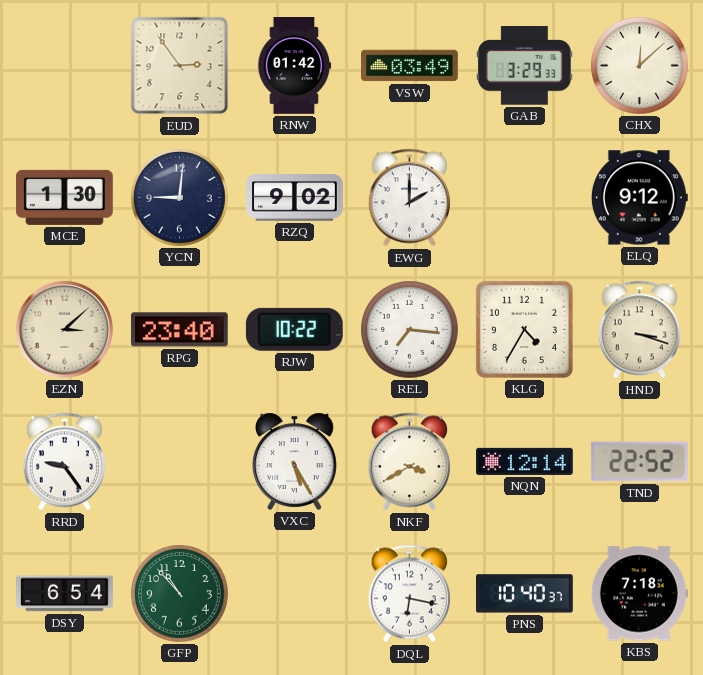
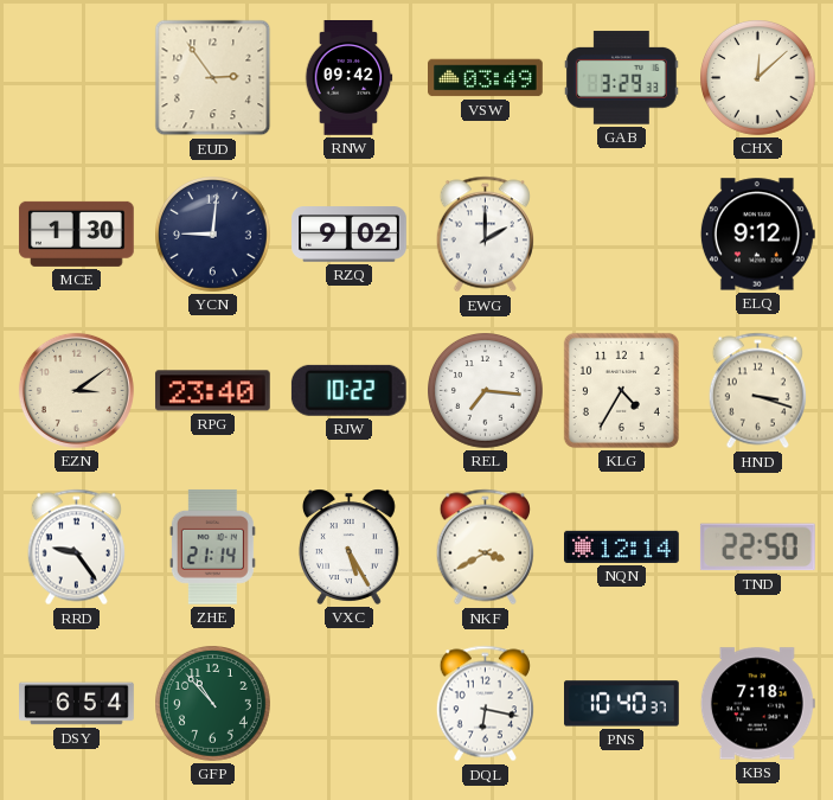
RNW: 01:42 -> 09:42
EZN: 3:08 -> 3:09
ZHE: none -> 21:14
TND: 22:52 -> 22:50
